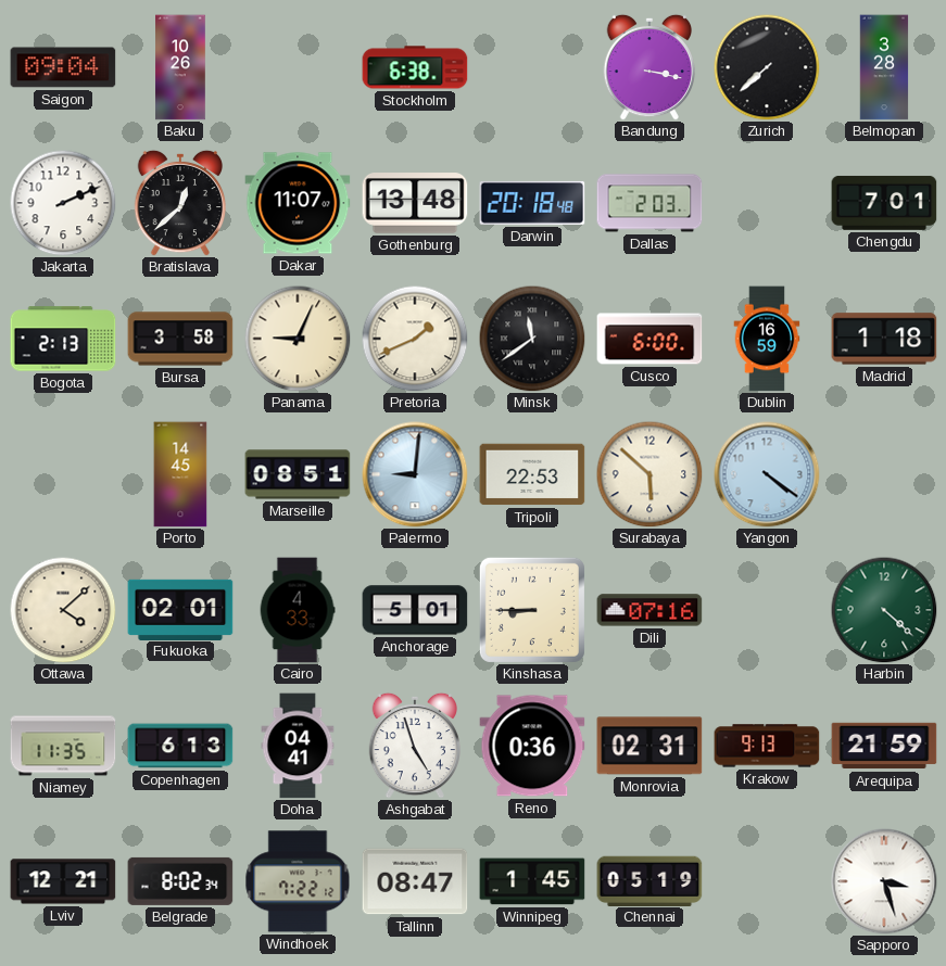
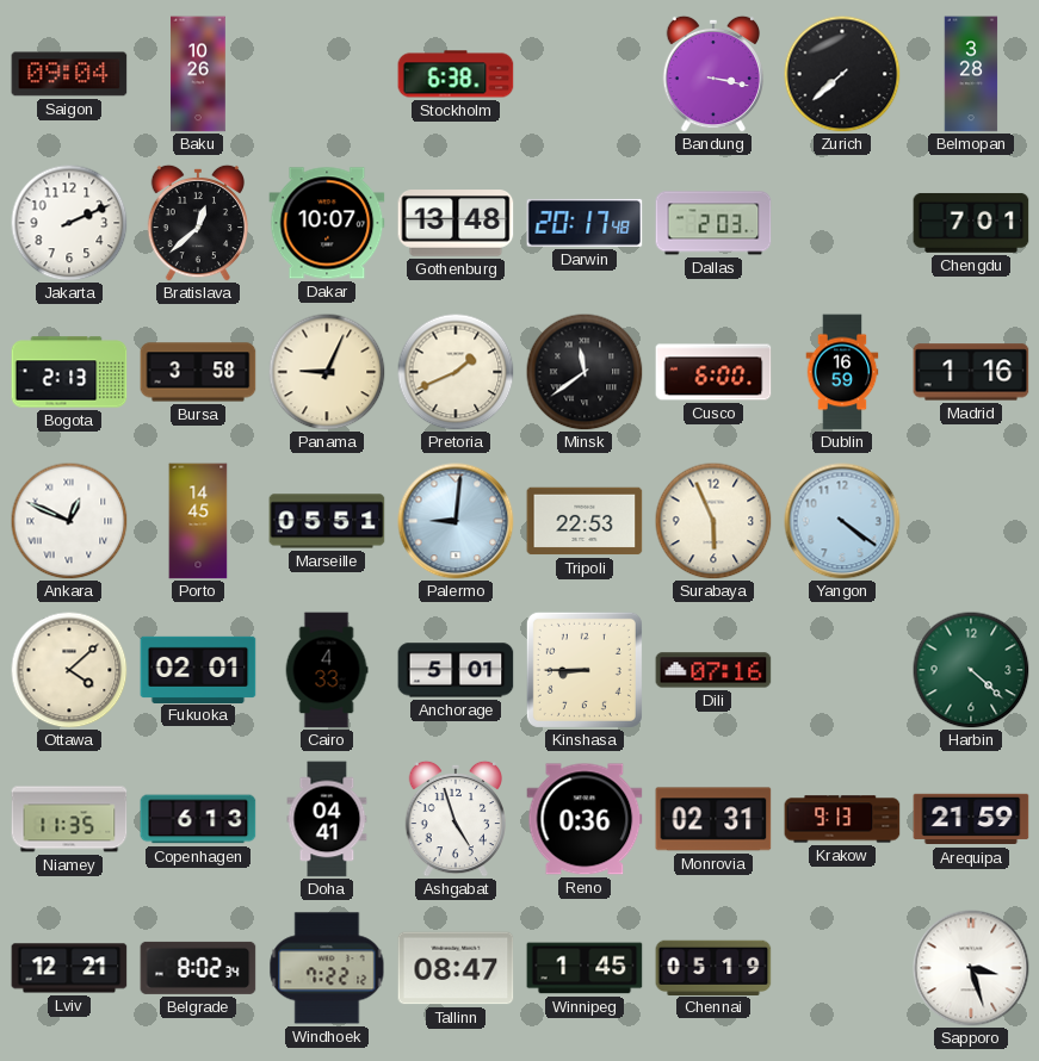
Dakar: 11:07 -> 10:07
Darwin: 20:18 -> 20:17
Madrid: 1:18 -> 1:16
Ankara: none -> 12:49
Marseille: 08:51 -> 05:51
Surabaya: 5:52 -> 5:56
